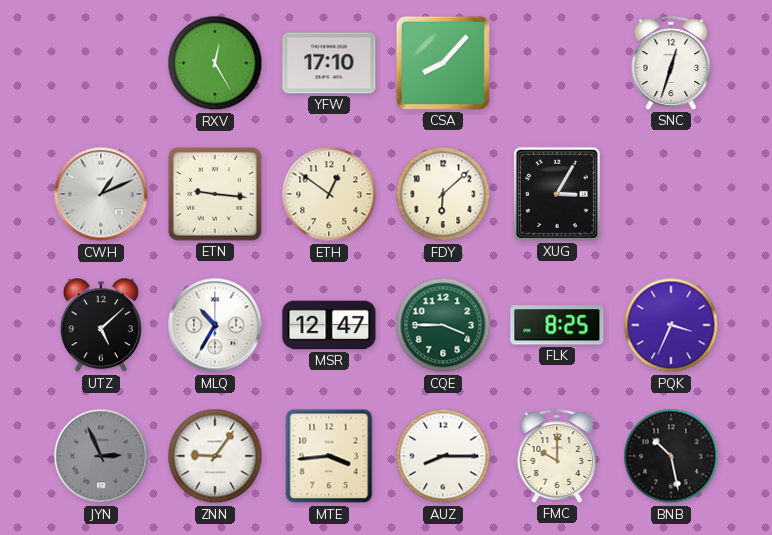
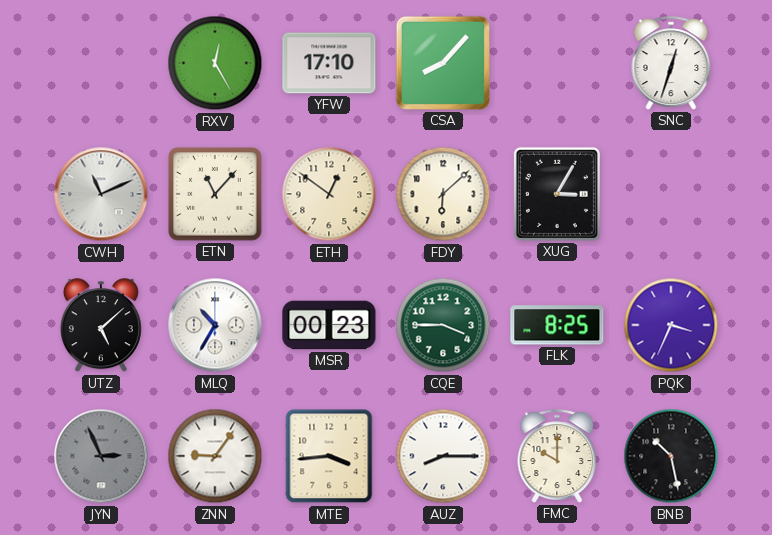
CWH: 1:11 -> 11:11
ETN: 9:16 -> 11:07
MSR: 12:47 -> 00:23
